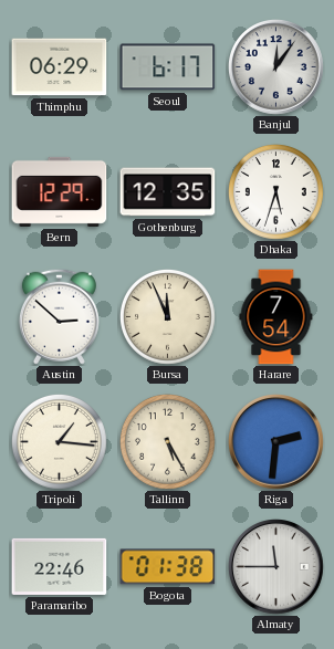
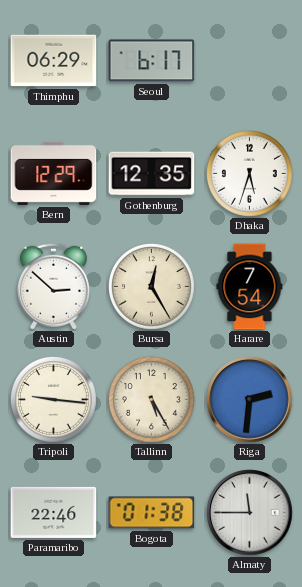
Banjul: 12:06 -> none
Bursa: 11:56 -> 12:25
Tripoli: 1:16 -> 9:16
